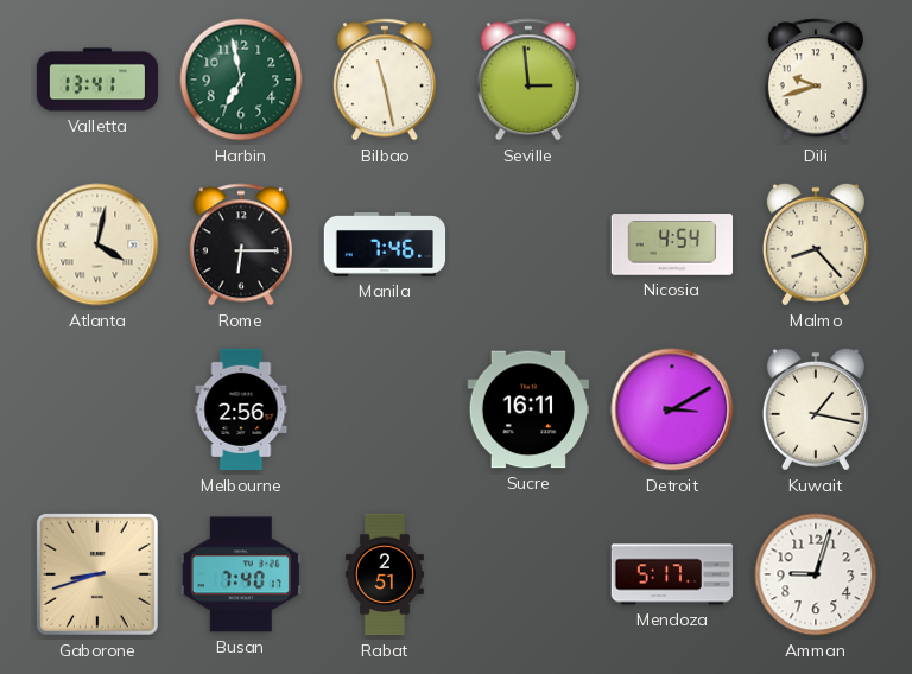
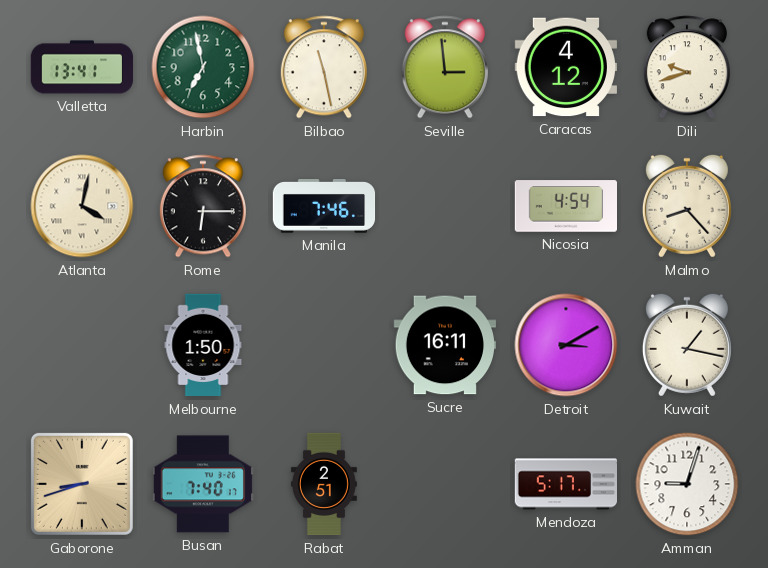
Caracas: none -> 4:12
Melbourne: 2:56 -> 1:50
